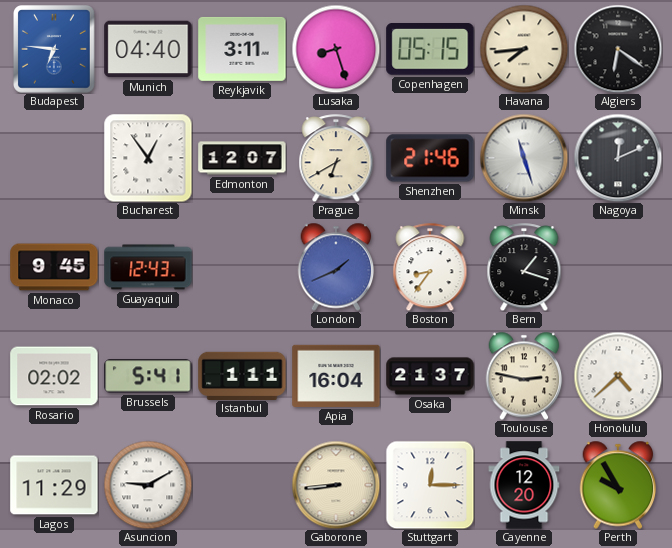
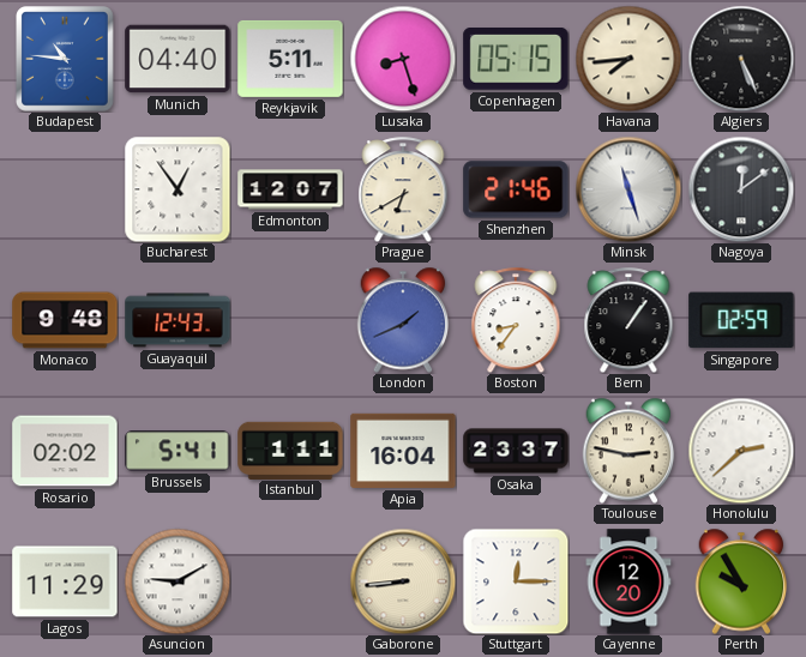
Budapest: 6:46 -> 10:46
Reykjavik: 3:11 -> 5:11
Algiers: 6:21 -> 5:26
Nagoya: 12:11 -> 12:09
Monaco: 9:45 -> 9:48
Bern: 1:18 -> 1:06
Singapore: none -> 02:59
Osaka: 21:37 -> 23:37
Honolulu: 4:38 -> 2:38
